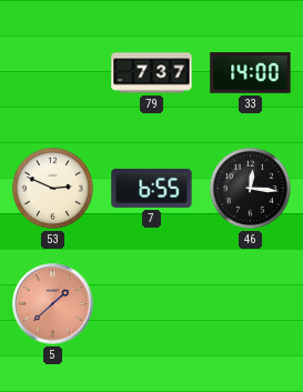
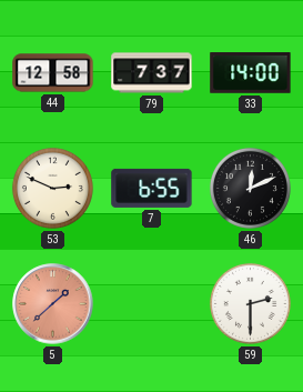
44: none -> 12:58
46: 12:16 -> 12:11
59: none -> 2:30
